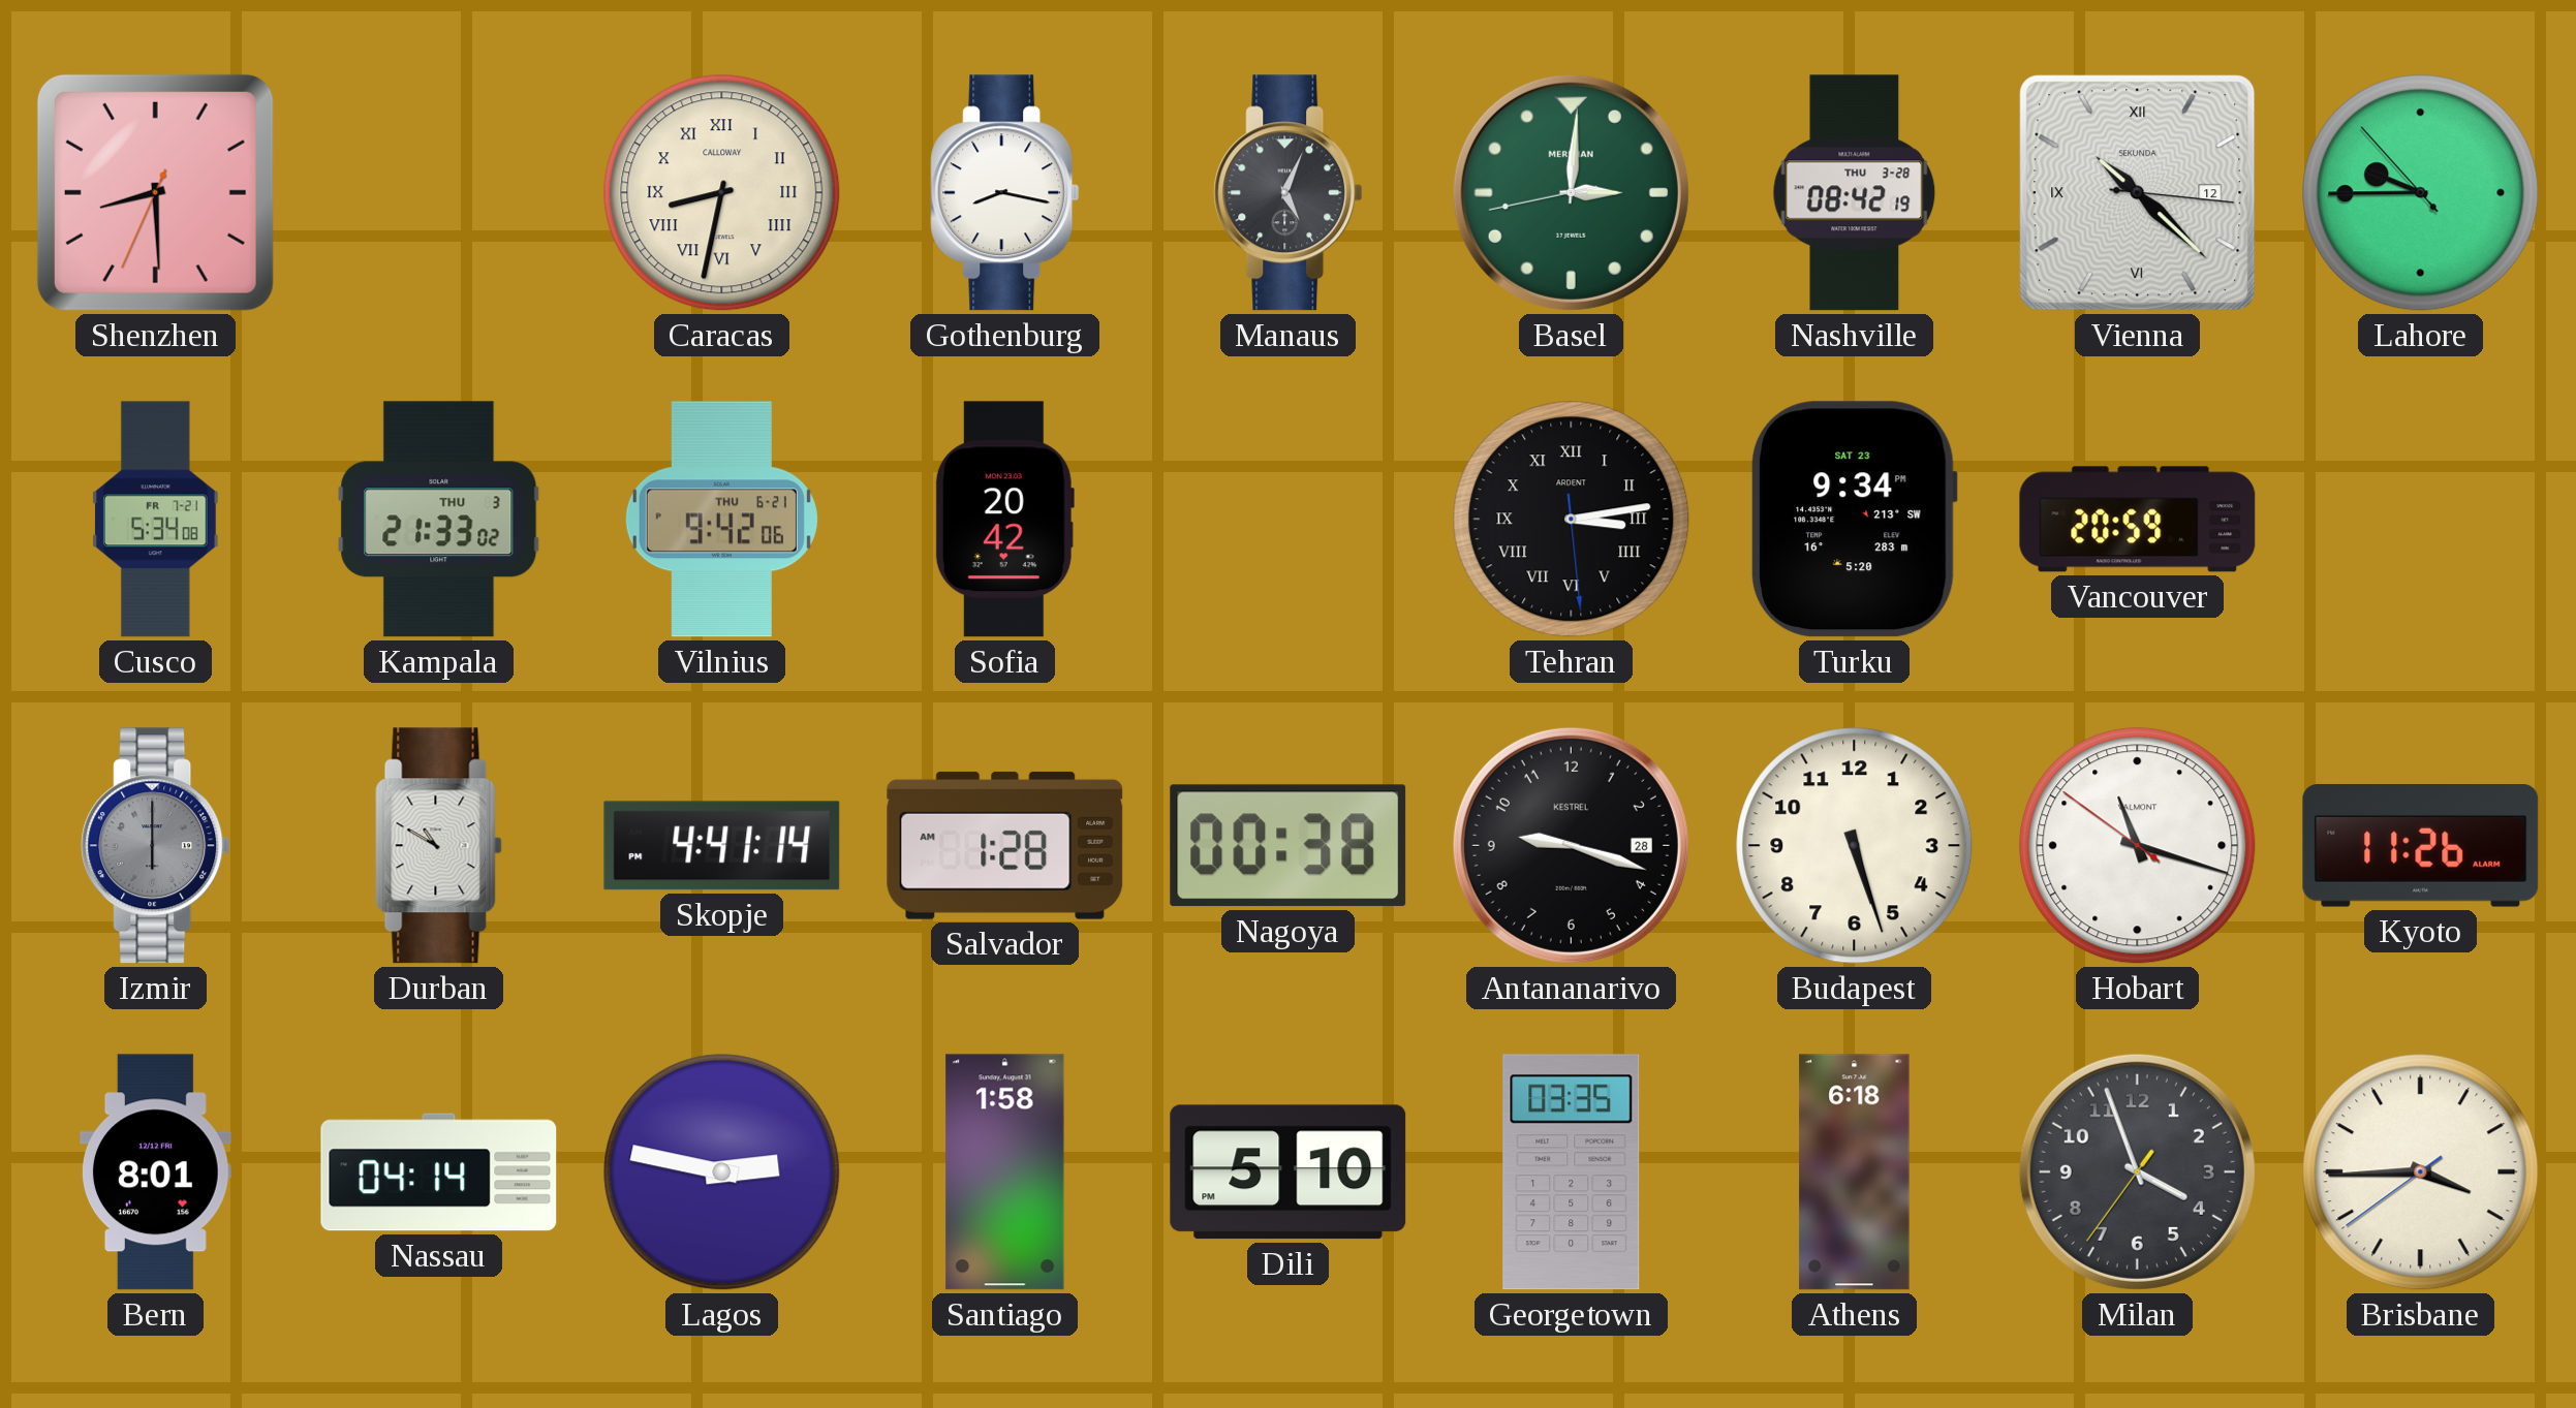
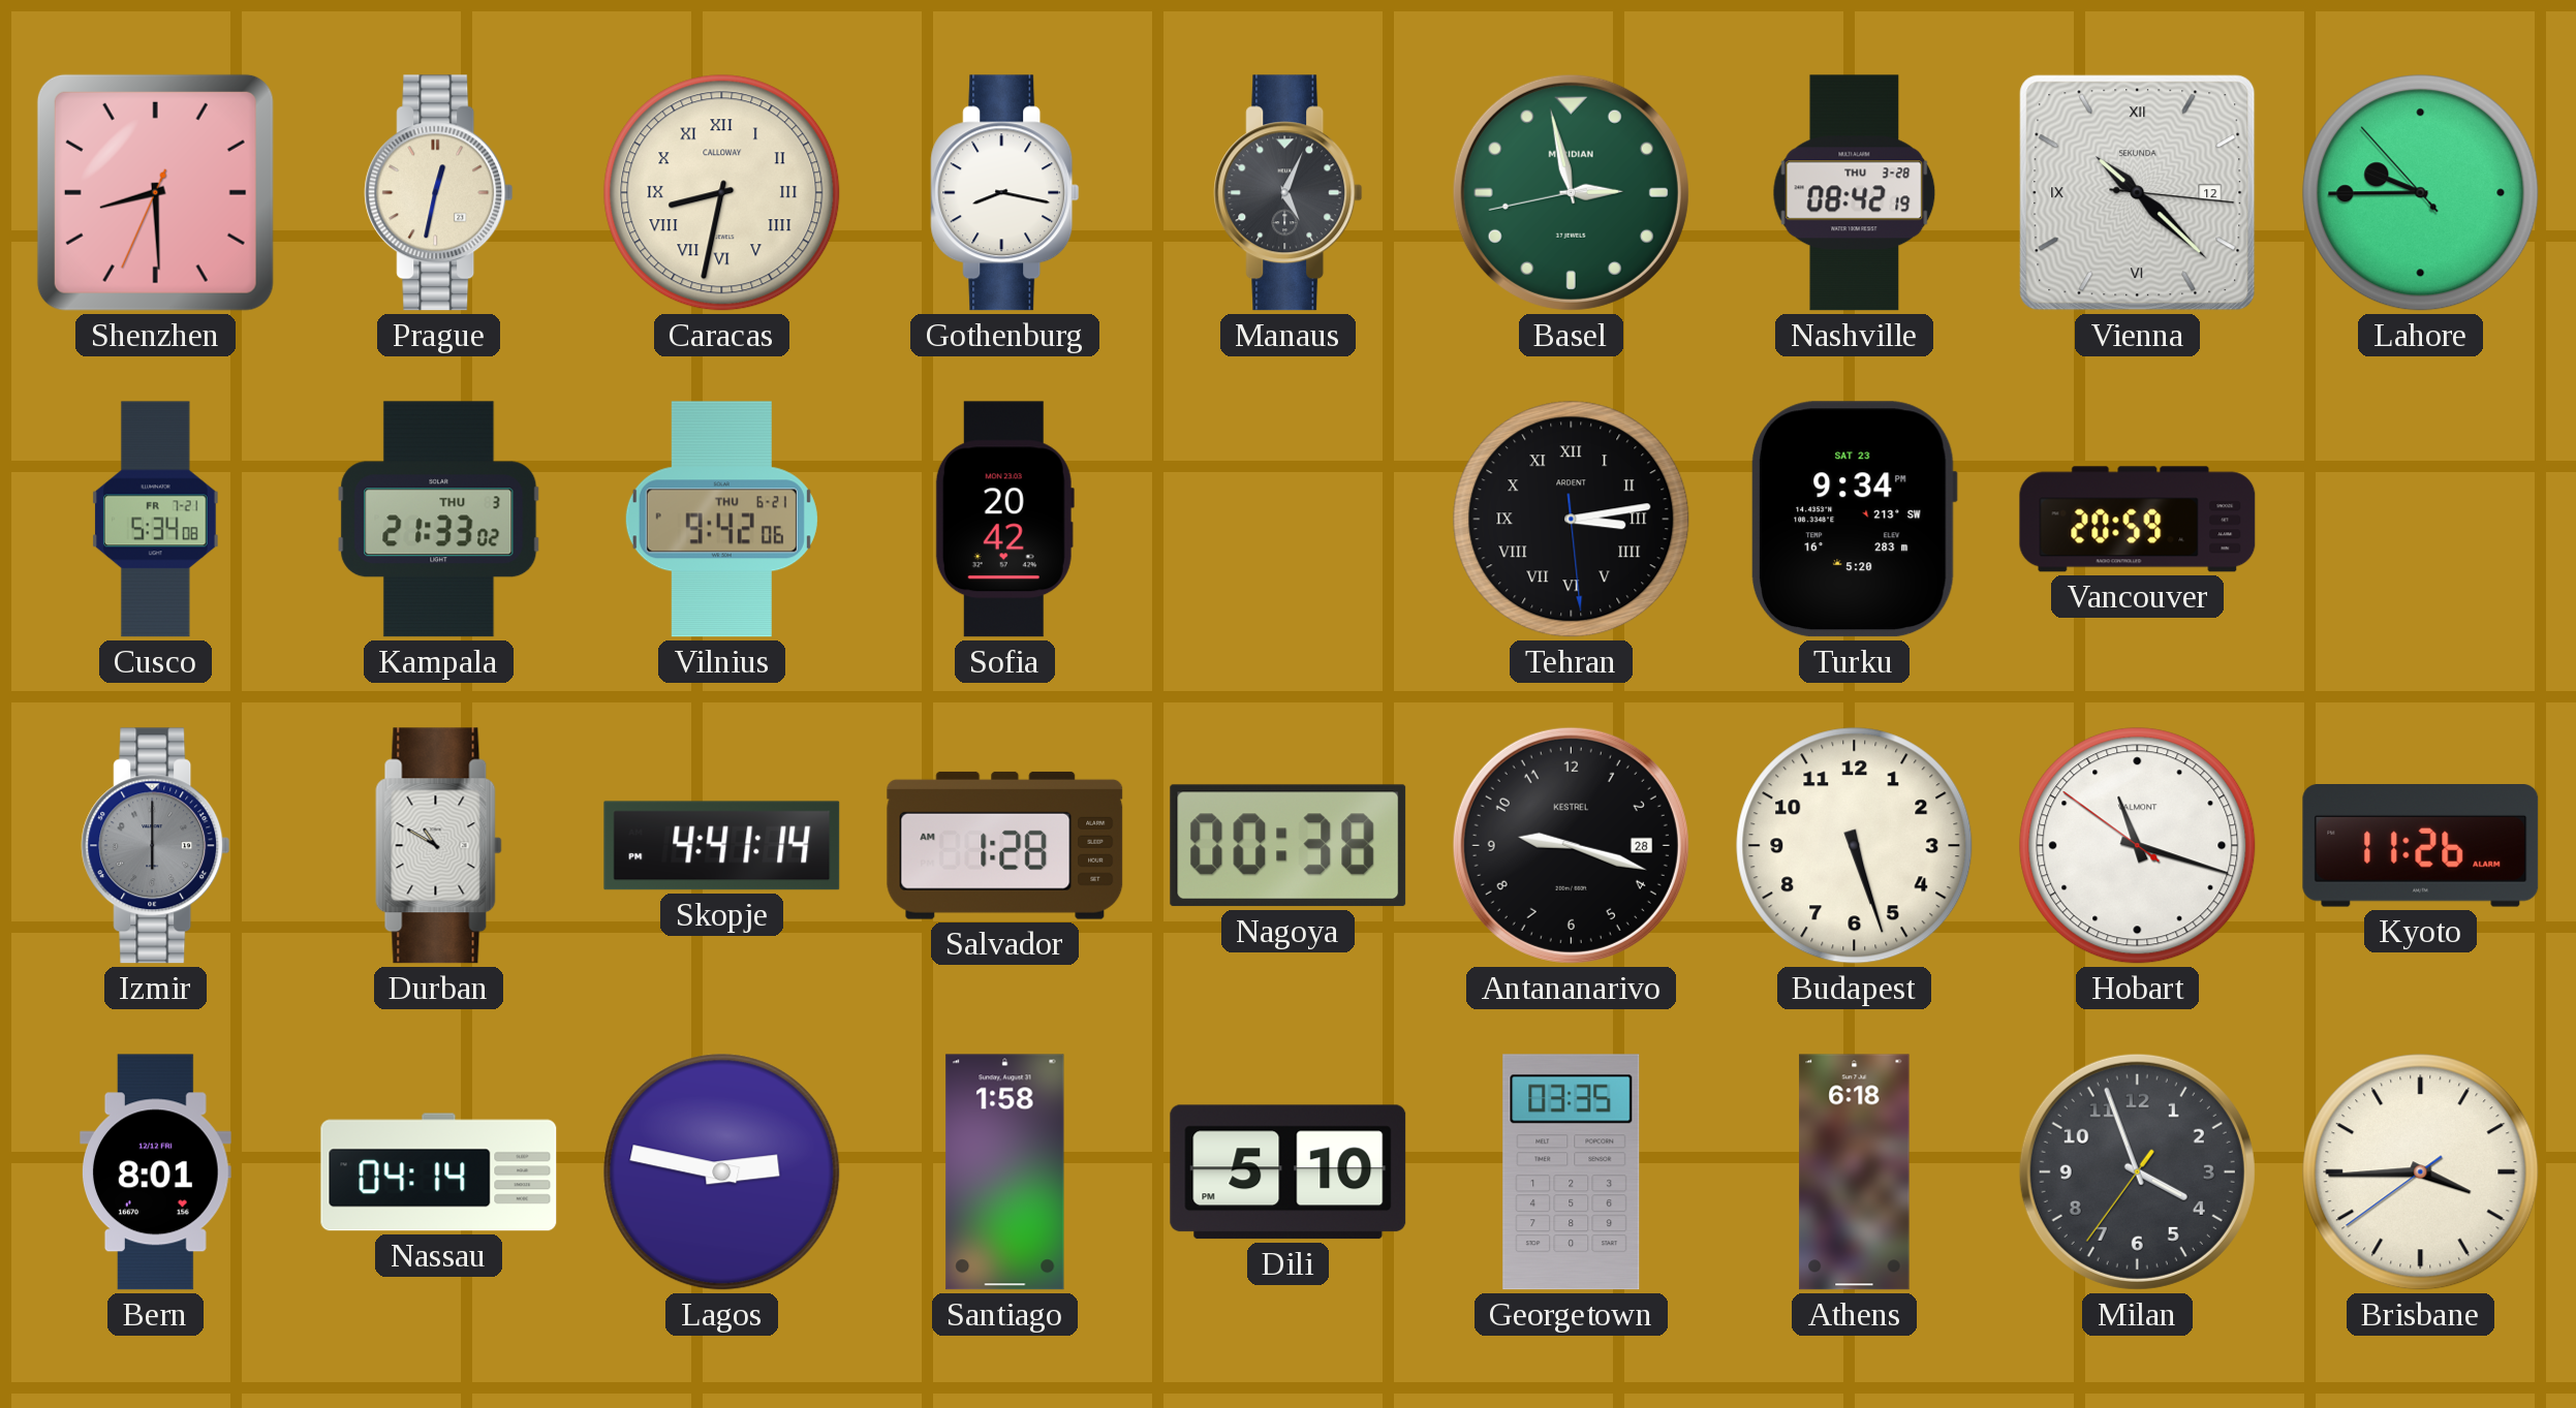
Prague: none -> 12:32
Basel: 3:00 -> 2:57
